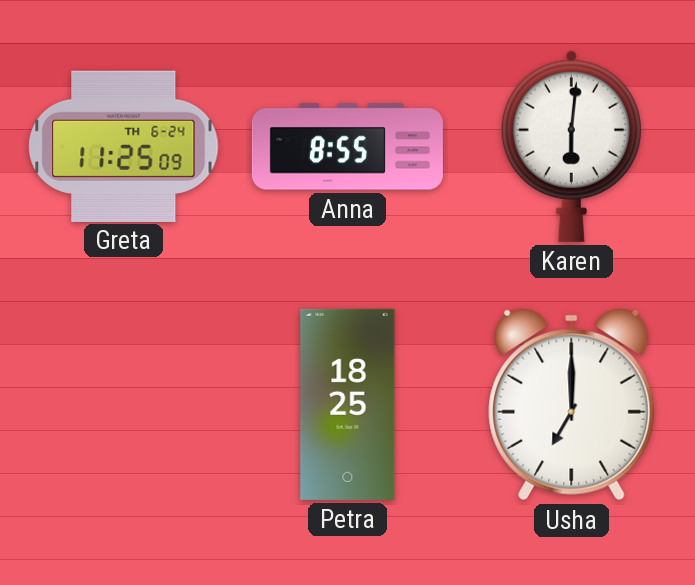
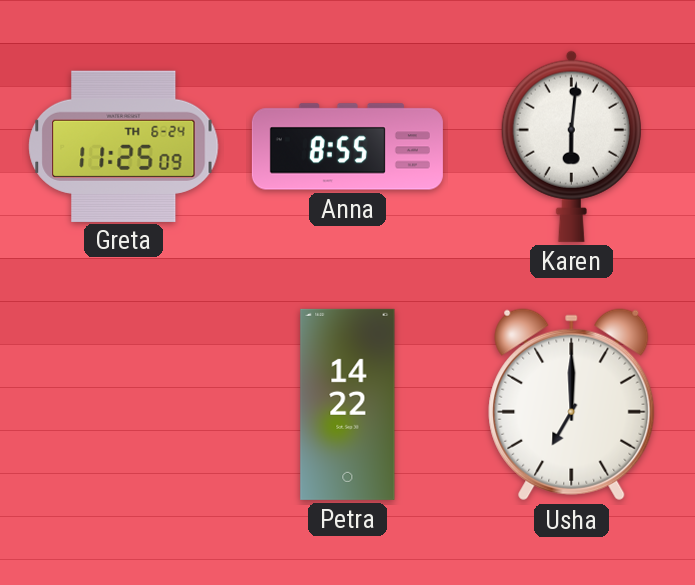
Petra: 18:25 -> 14:22
